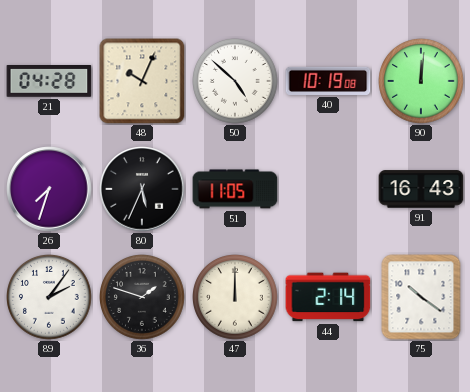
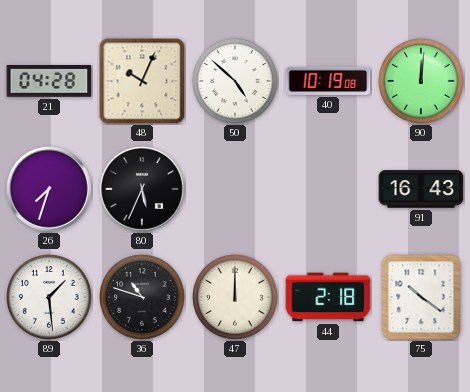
51: 11:05 -> none
89: 2:06 -> 1:29
36: 1:48 -> 10:48
44: 2:14 -> 2:18
